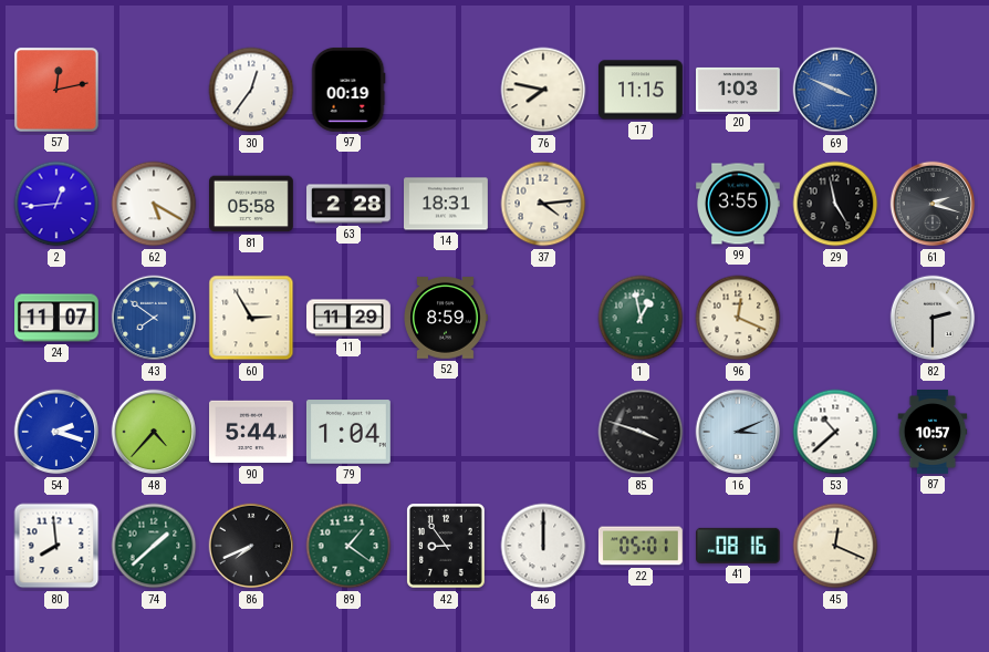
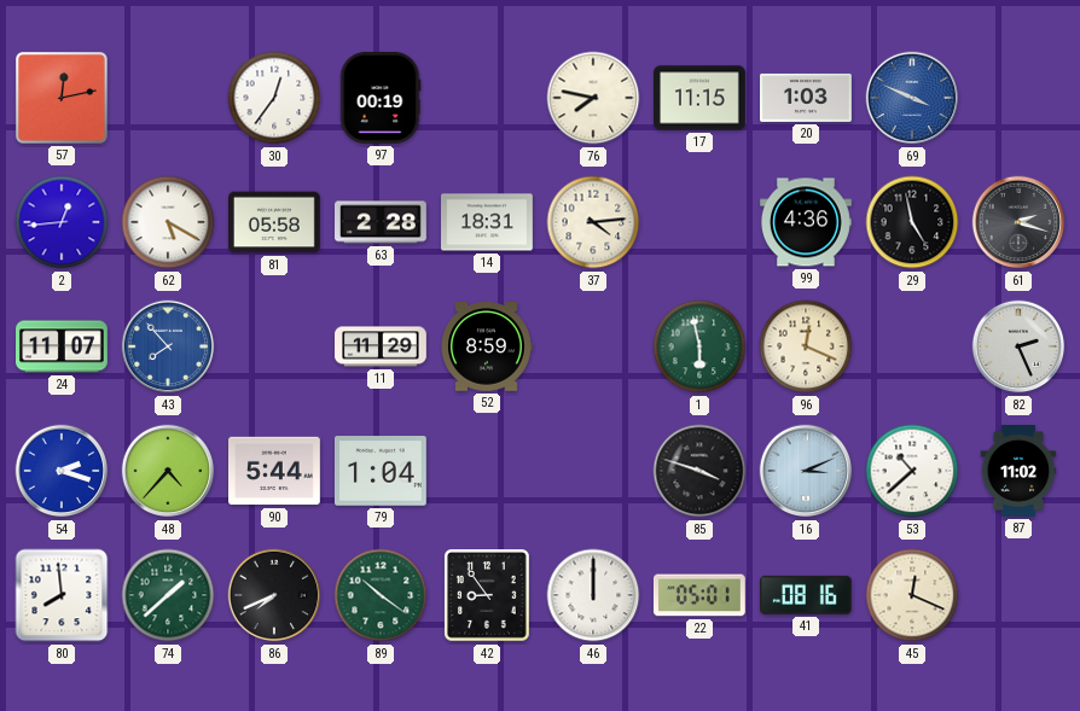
99: 3:55 -> 4:36
43: 7:51 -> 7:53
60: 2:55 -> none
1: 12:58 -> 5:58
82: 2:30 -> 2:26
87: 10:57 -> 11:02
89: 1:21 -> 10:21
